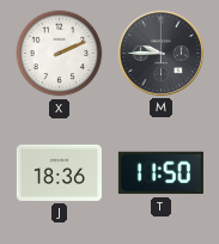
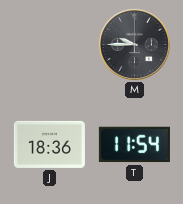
X: 2:11 -> none
T: 11:50 -> 11:54
